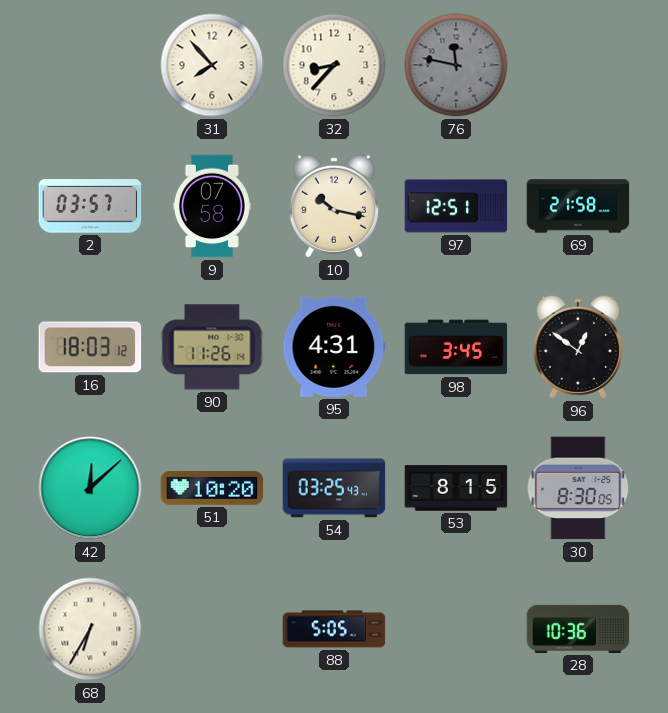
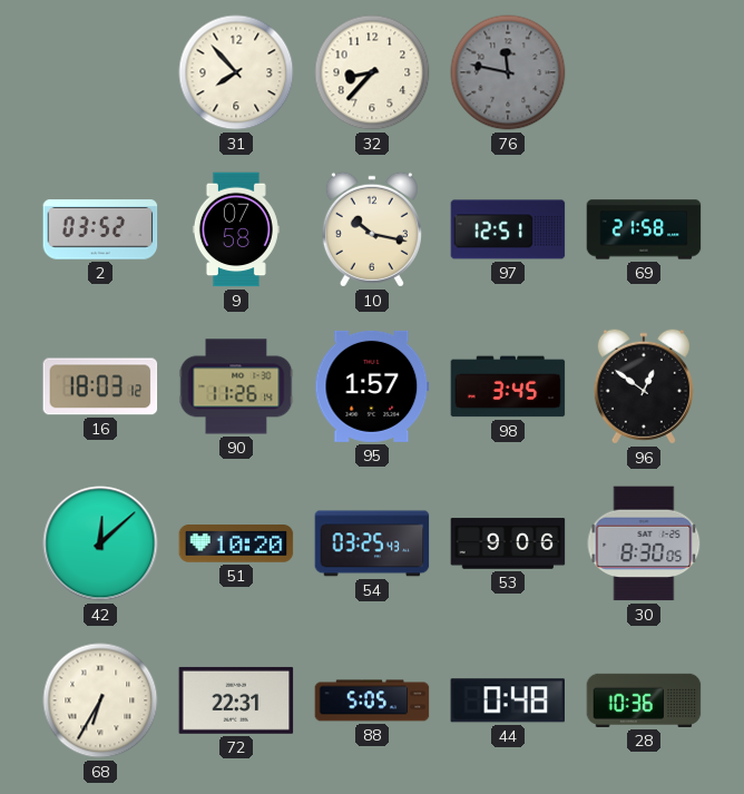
2: 03:57 -> 03:52
95: 4:31 -> 1:57
53: 8:15 -> 9:06
72: none -> 22:31
44: none -> 0:48
